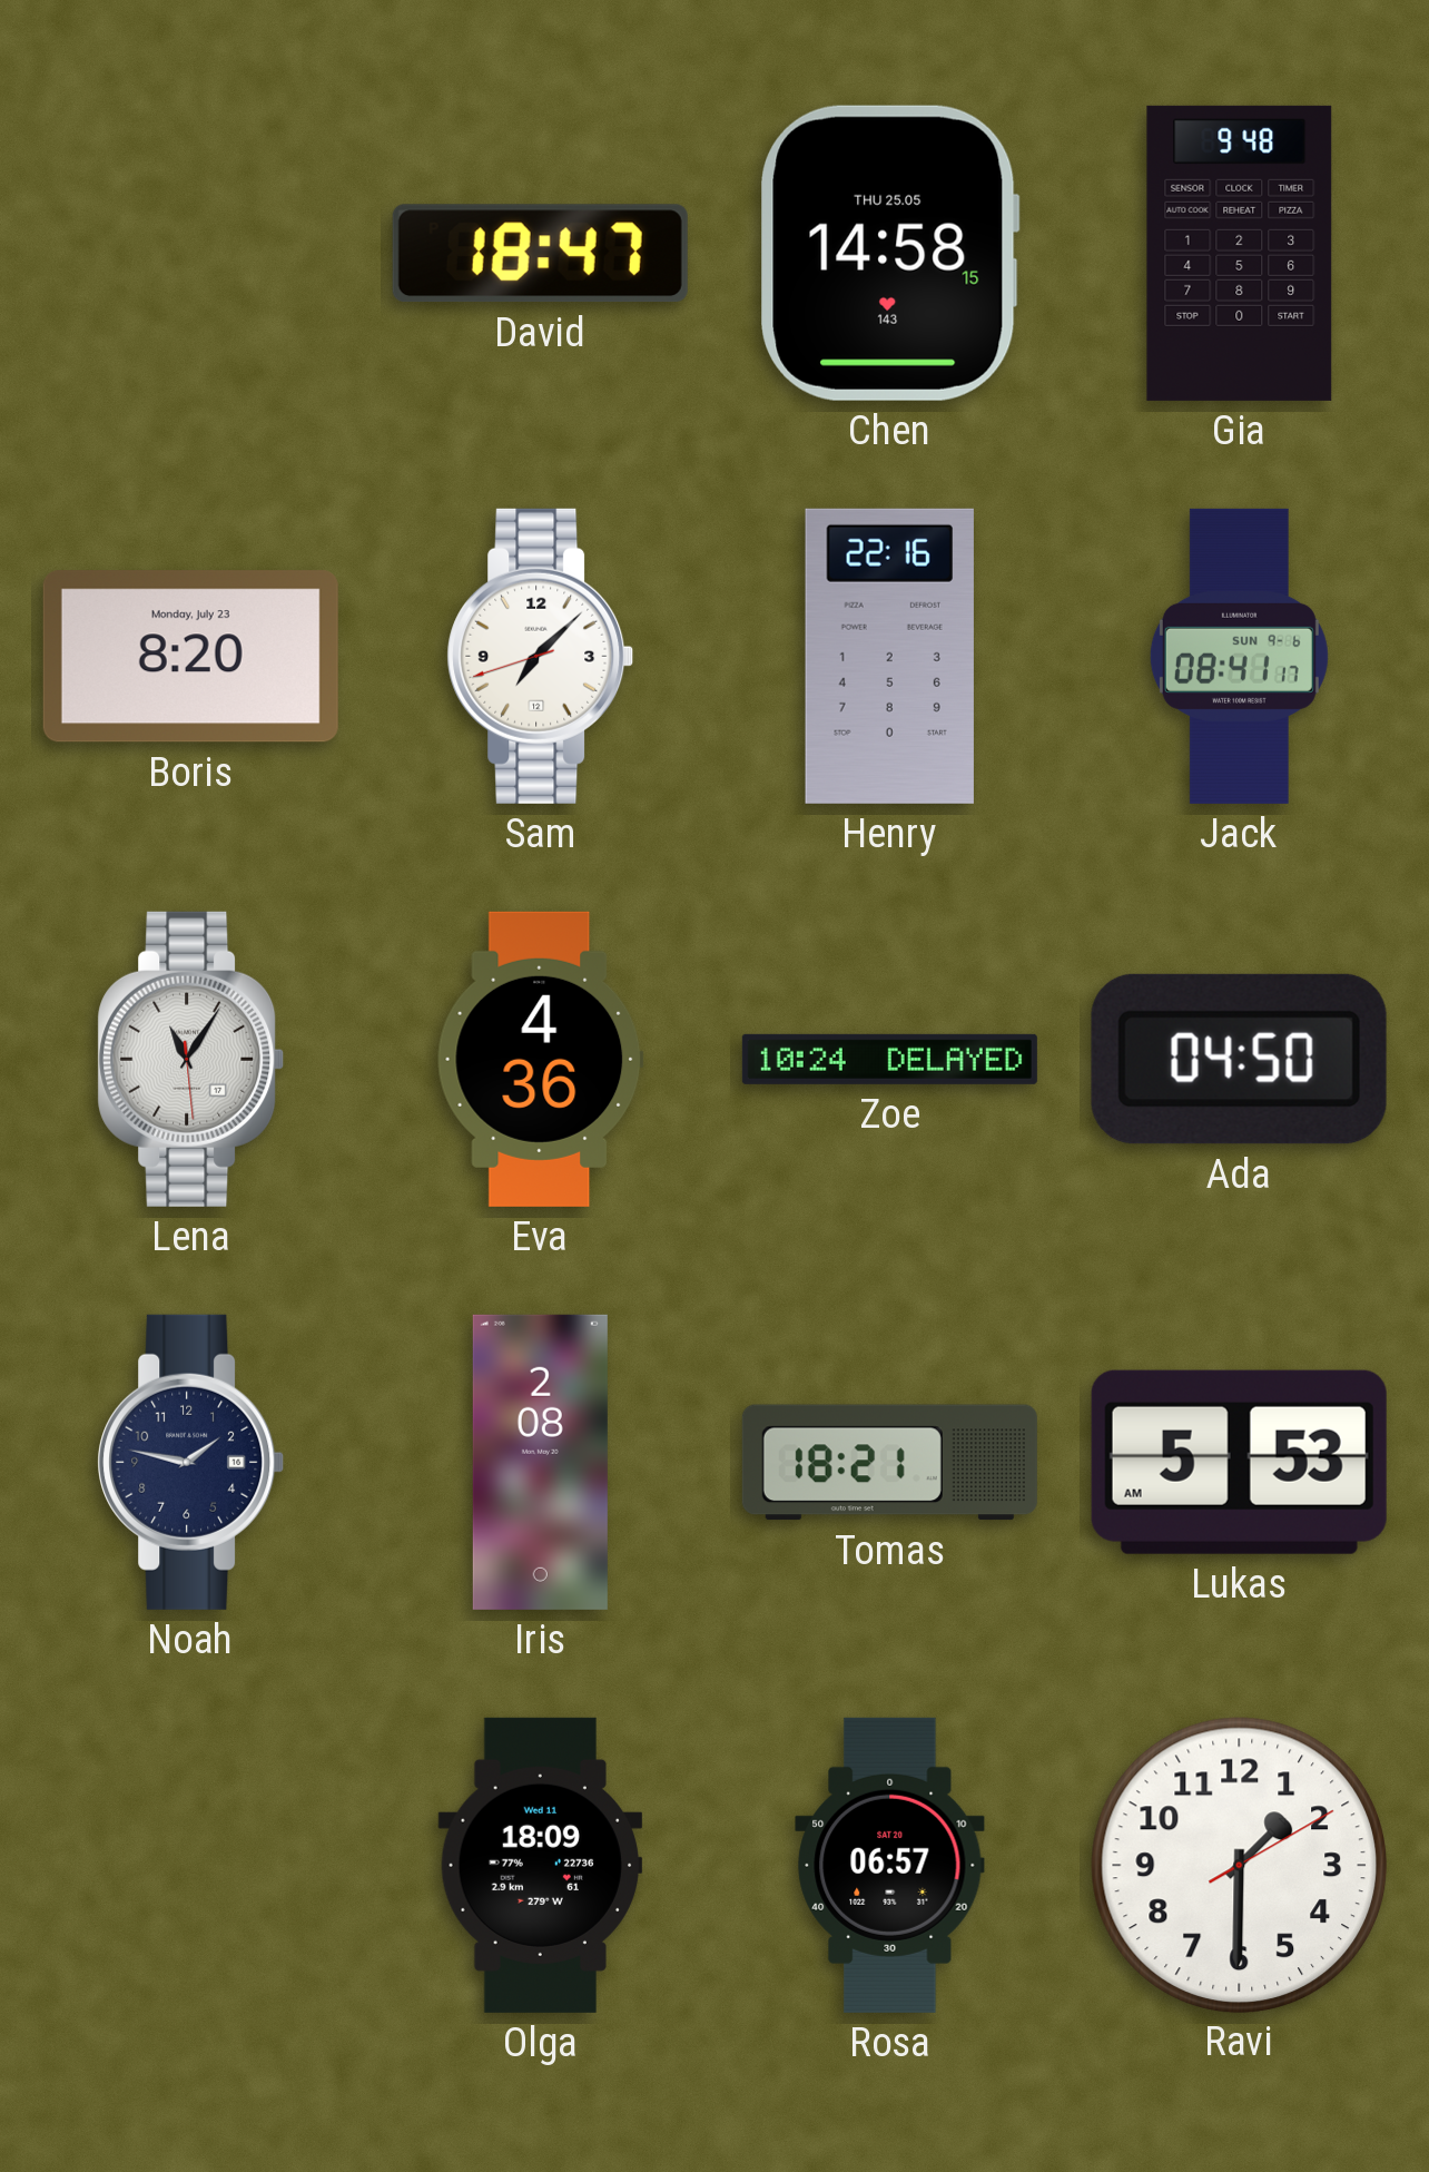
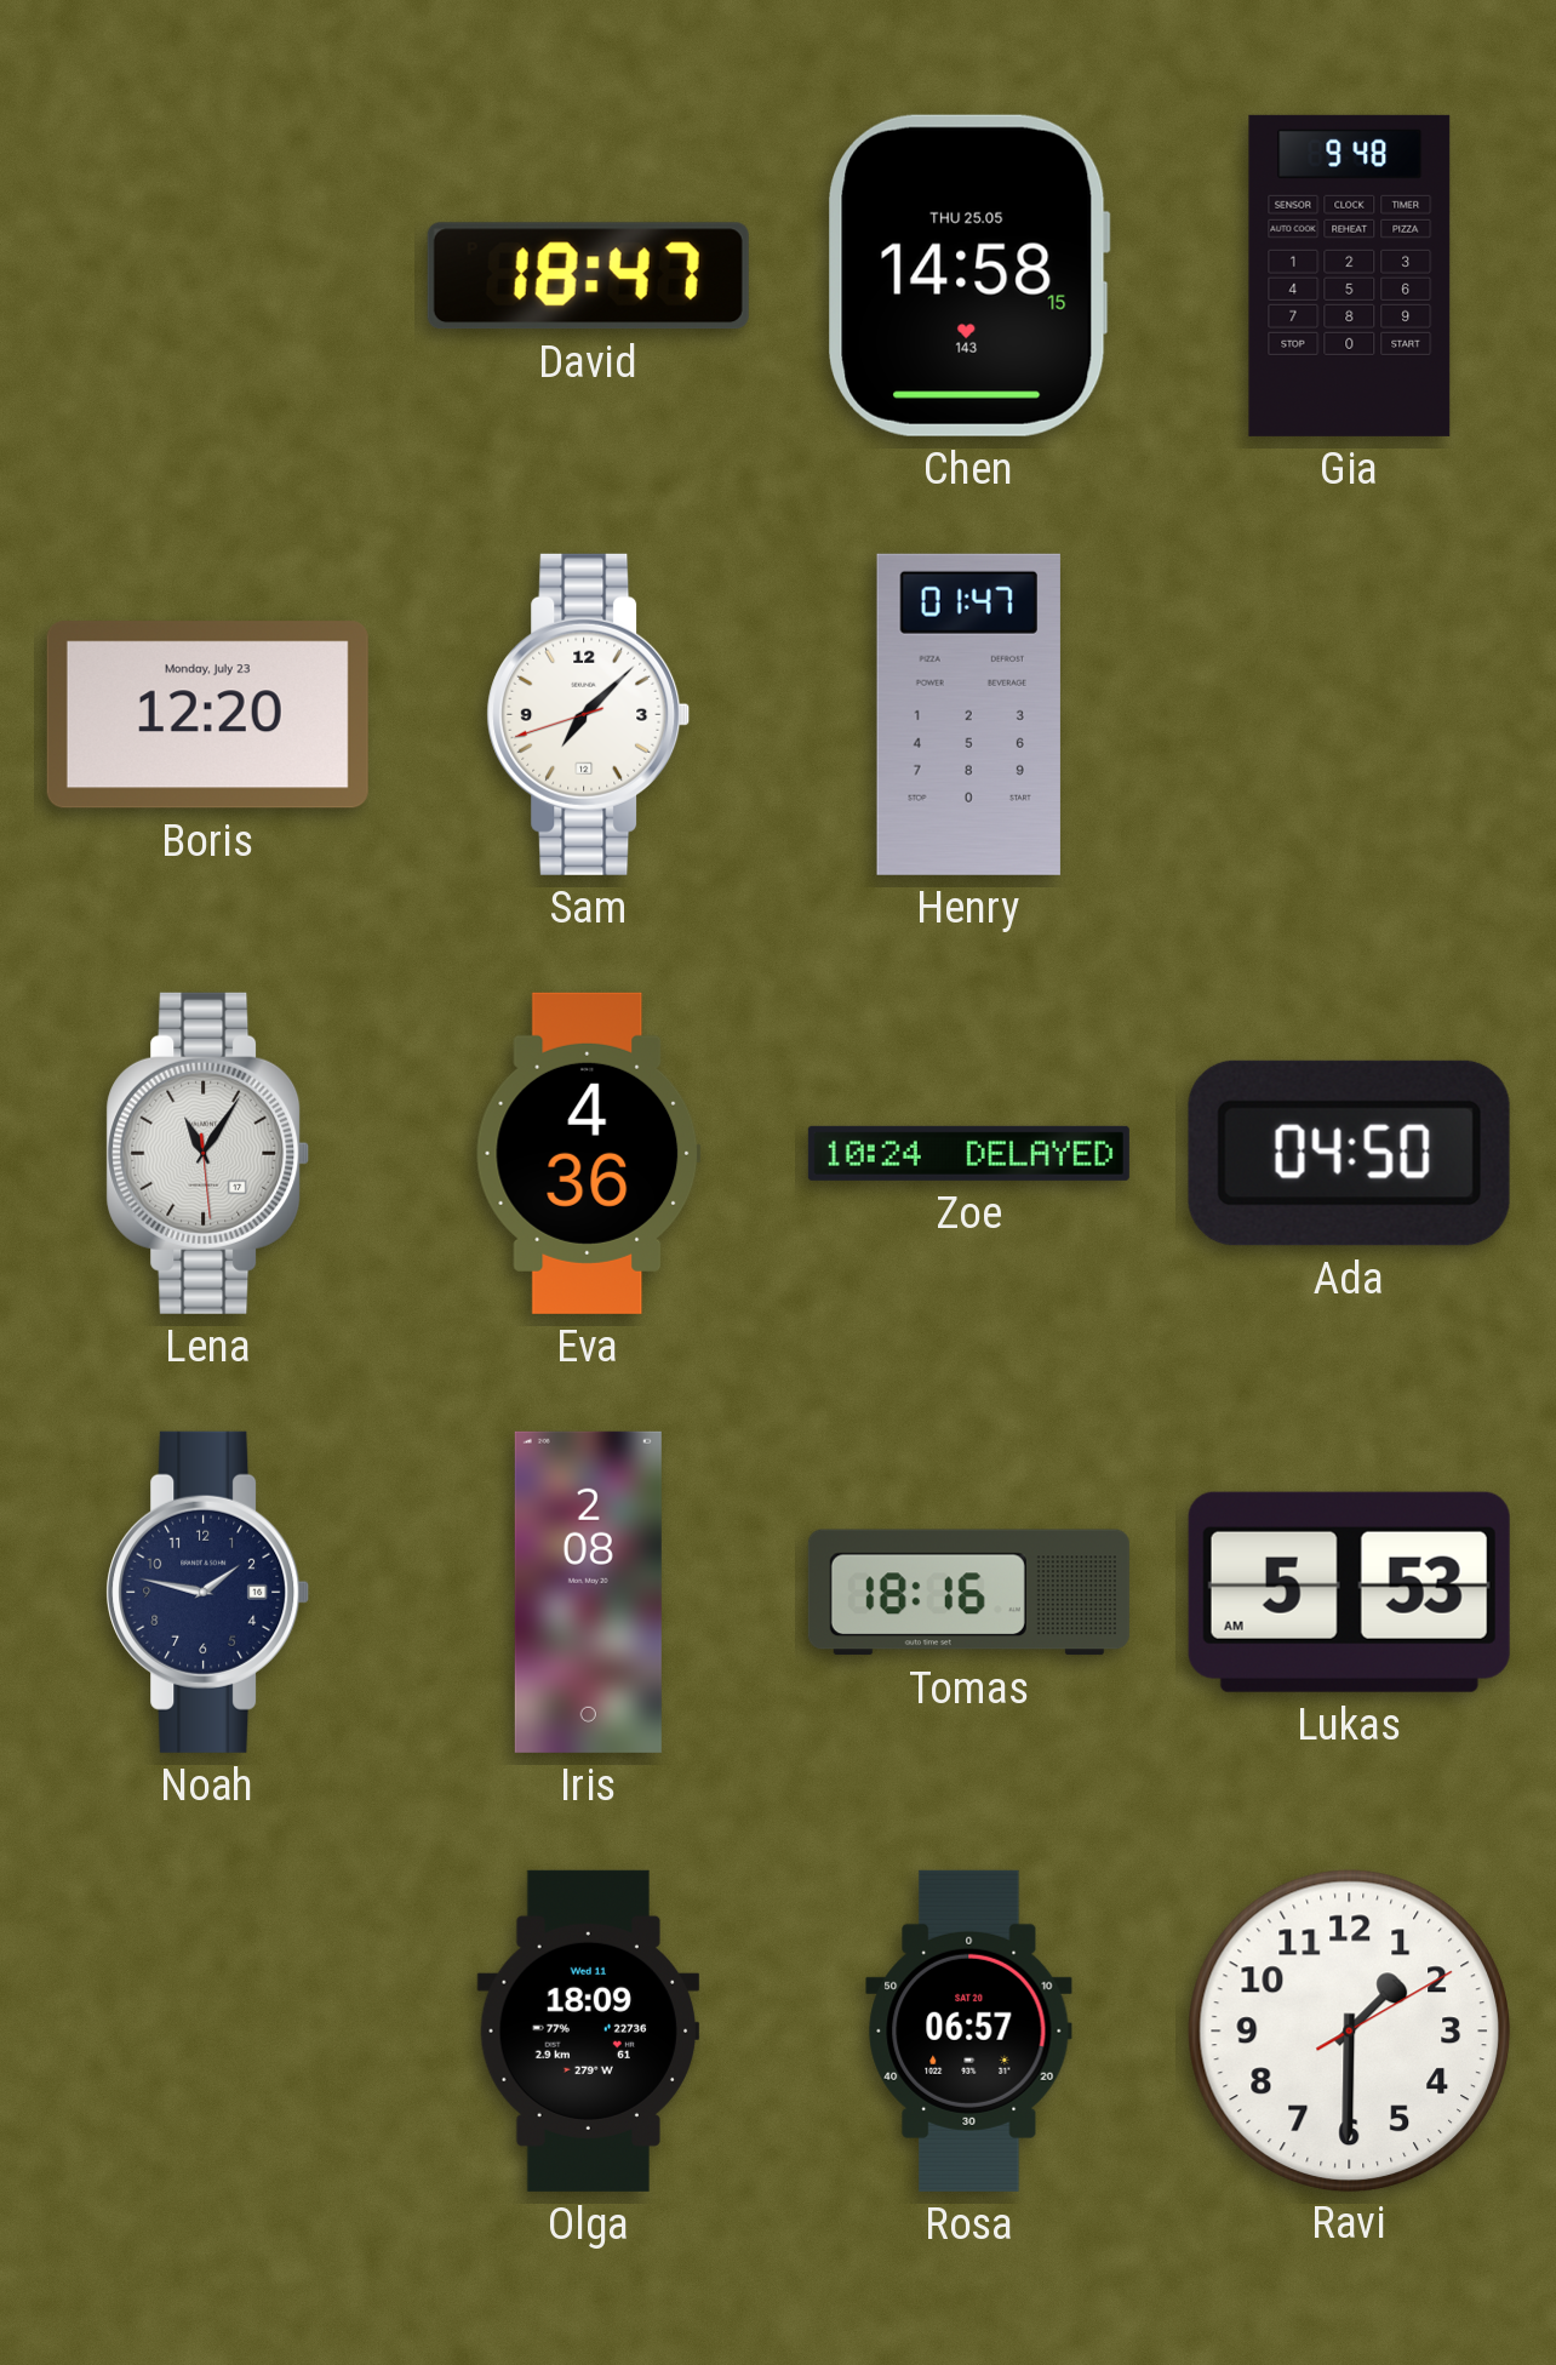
Boris: 8:20 -> 12:20
Henry: 22:16 -> 01:47
Jack: 08:41 -> none
Tomas: 18:21 -> 18:16
